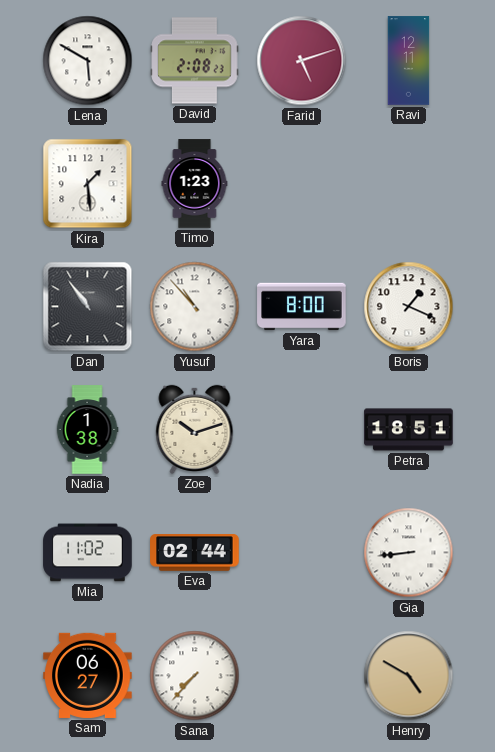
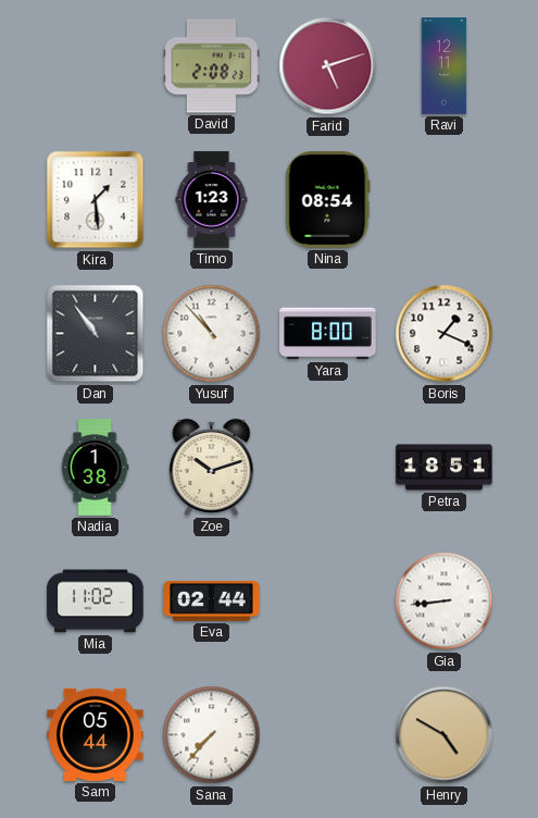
Lena: 5:50 -> none
Nina: none -> 08:54
Sam: 06:27 -> 05:44
